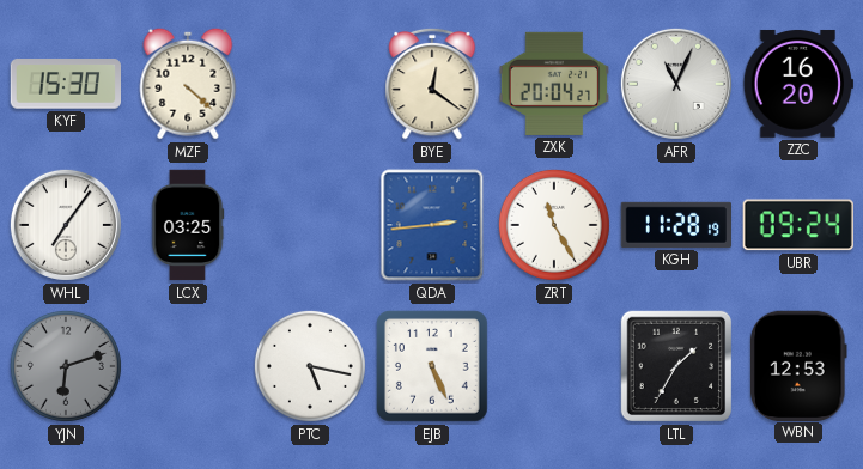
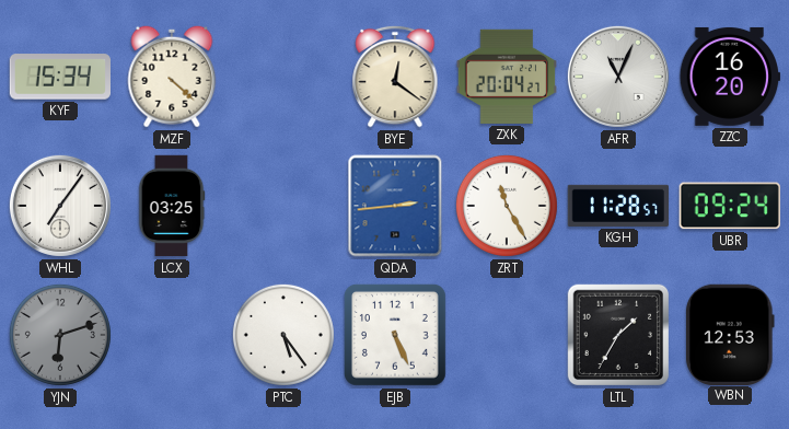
KYF: 15:30 -> 15:34
KGH: 11:28:19 -> 11:28:57
PTC: 5:17 -> 5:24
